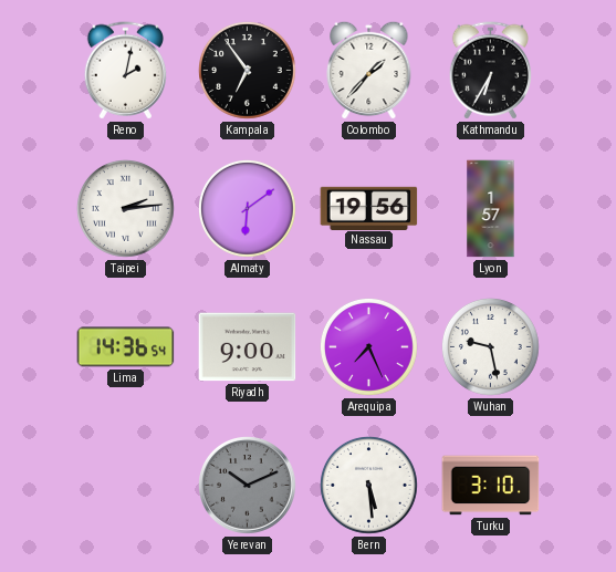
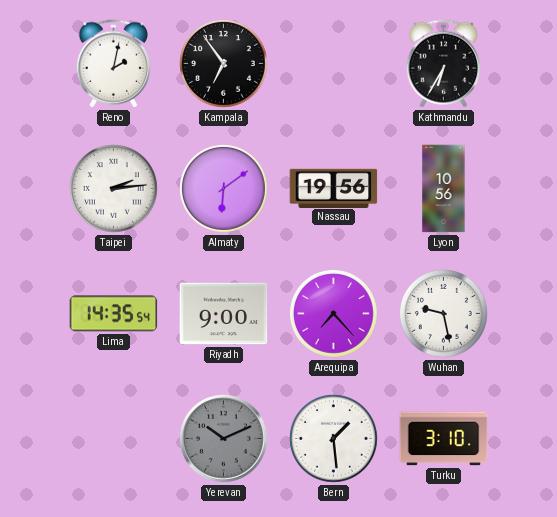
Colombo: 1:37 -> none
Lyon: 1:57 -> 10:56
Lima: 14:36 -> 14:35
Arequipa: 7:26 -> 7:23
Bern: 5:29 -> 1:29
